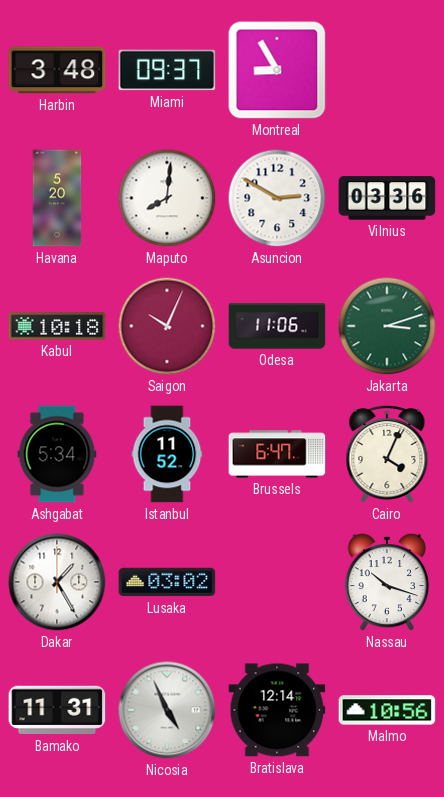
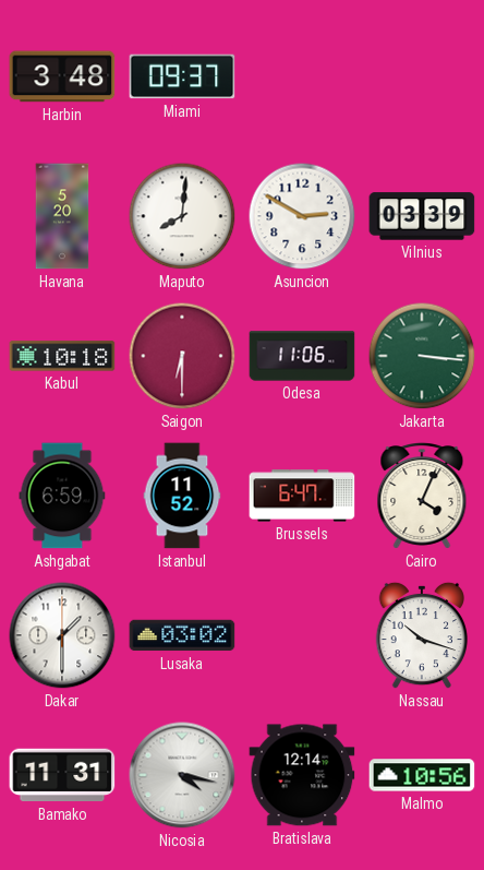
Montreal: 8:55 -> none
Vilnius: 03:36 -> 03:39
Saigon: 10:04 -> 6:30
Jakarta: 3:12 -> 3:16
Ashgabat: 5:34 -> 6:59
Dakar: 1:25 -> 1:30
Nicosia: 4:56 -> 4:17
